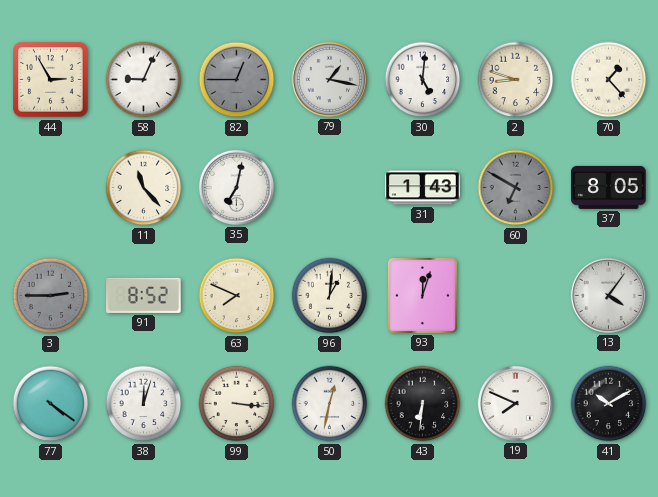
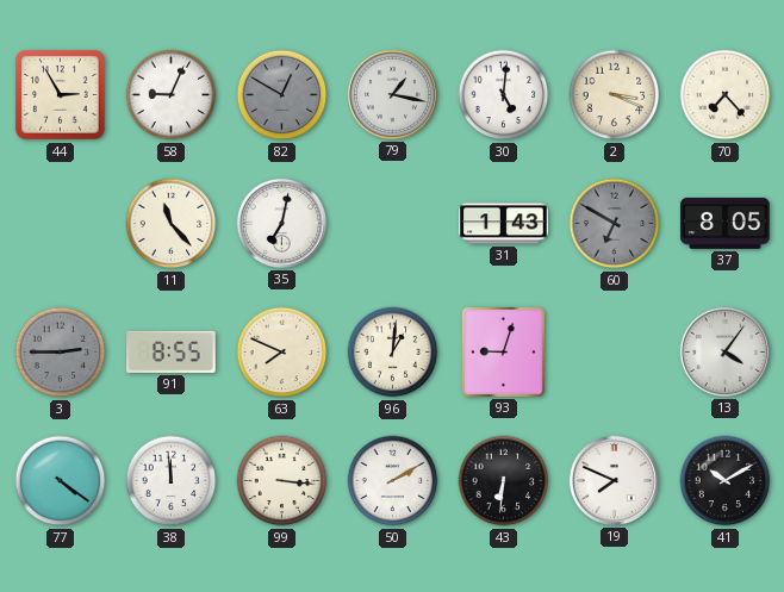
82: 12:45 -> 12:50
2: 8:48 -> 3:19
70: 1:23 -> 7:23
91: 8:52 -> 8:55
93: 12:03 -> 9:03
38: 12:03 -> 11:59
50: 12:32 -> 2:10
